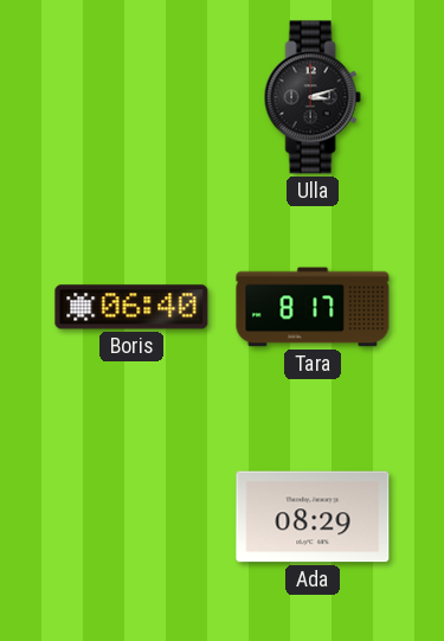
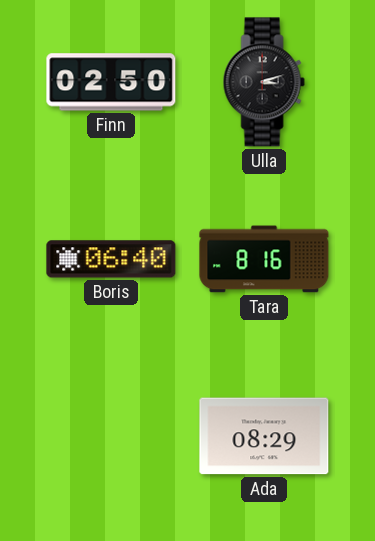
Finn: none -> 02:50
Tara: 8:17 -> 8:16
